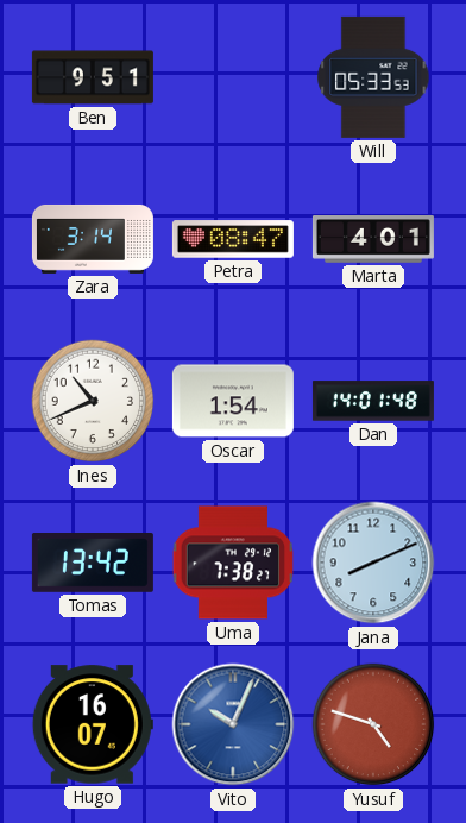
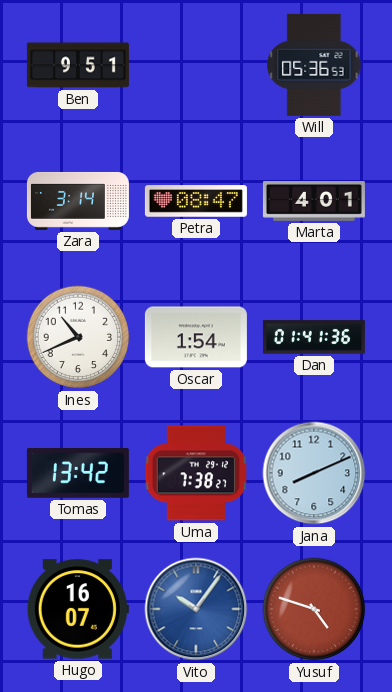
Will: 05:33 -> 05:36
Dan: 14:01 -> 01:41
Vito: 10:04 -> 10:06
